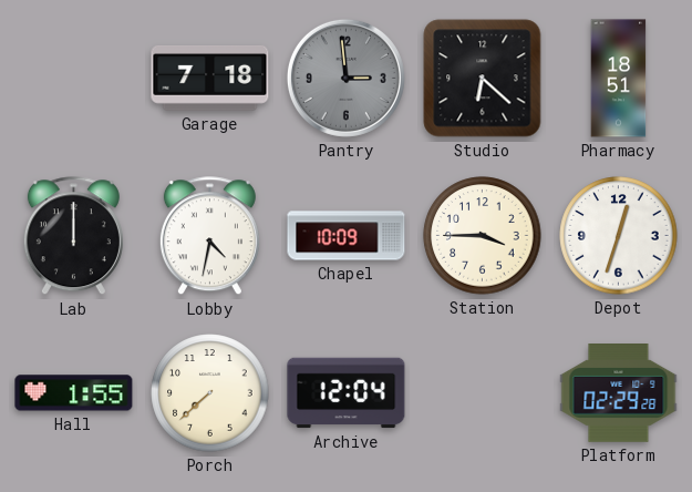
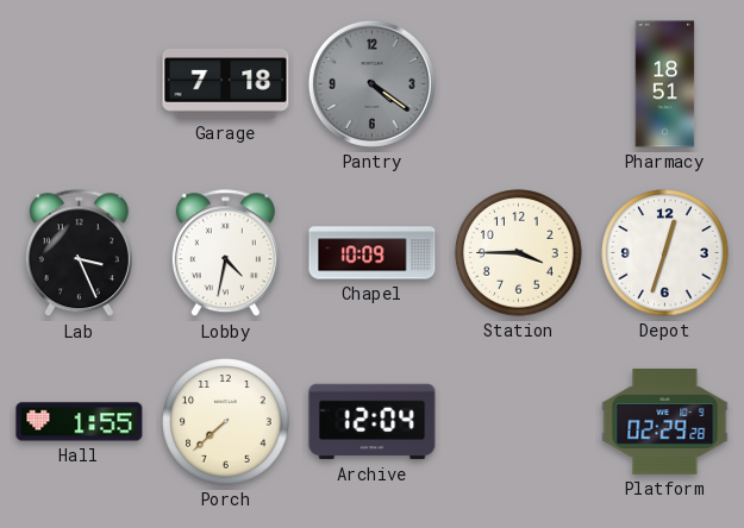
Pantry: 2:59 -> 4:21
Studio: 6:22 -> none
Lab: 12:00 -> 3:26
